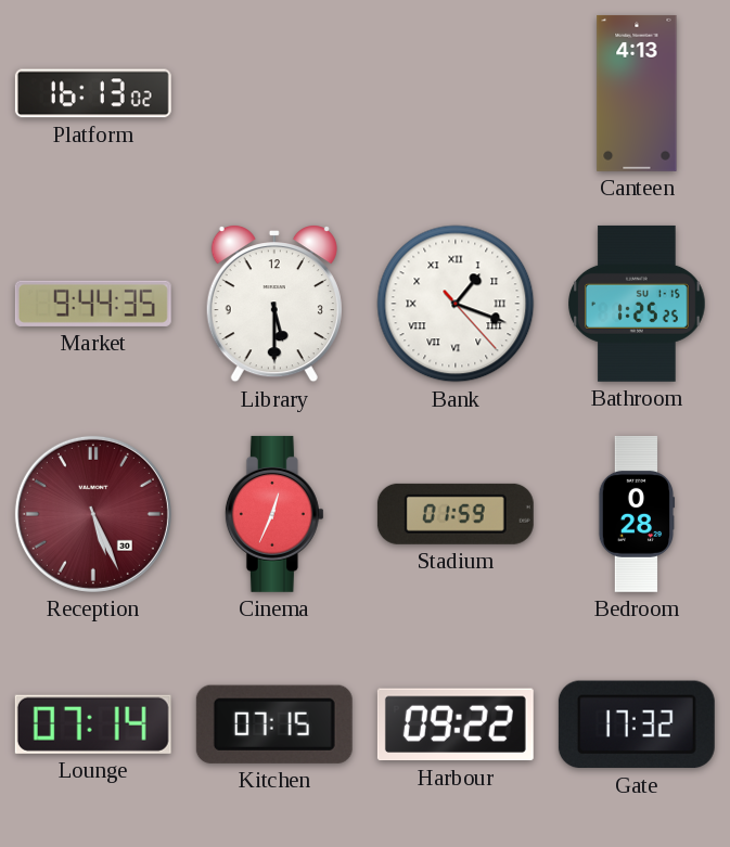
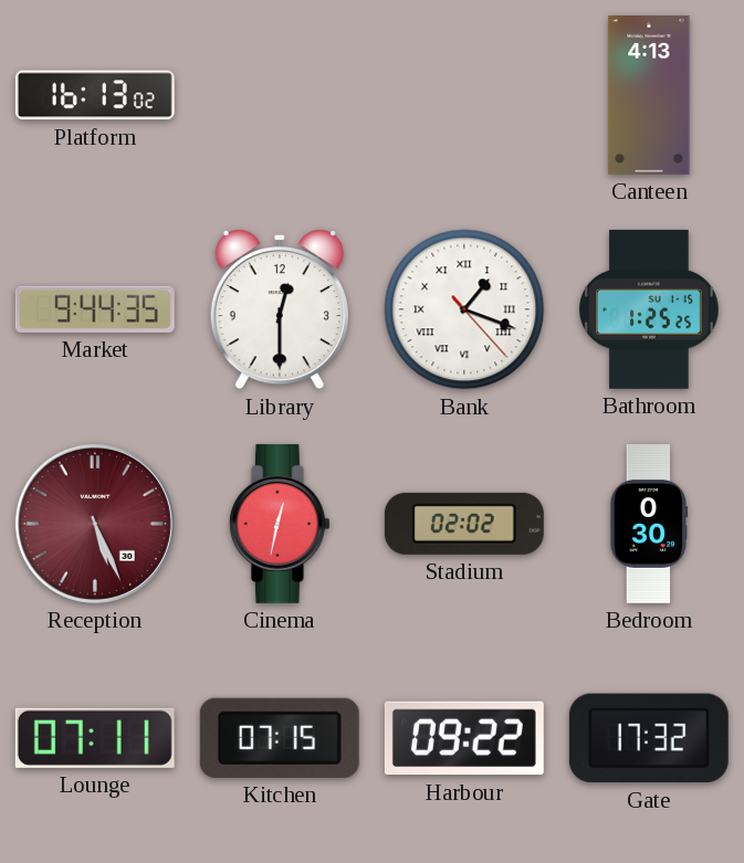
Library: 5:30 -> 12:30
Cinema: 12:34 -> 12:32
Stadium: 01:59 -> 02:02
Bedroom: 0:28 -> 0:30
Lounge: 07:14 -> 07:11
